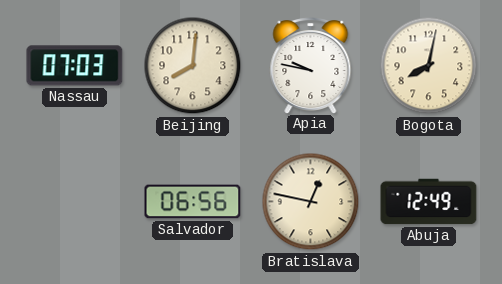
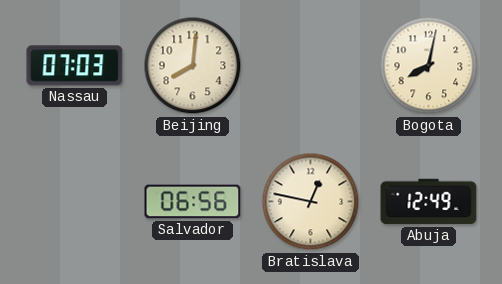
Apia: 9:47 -> none
